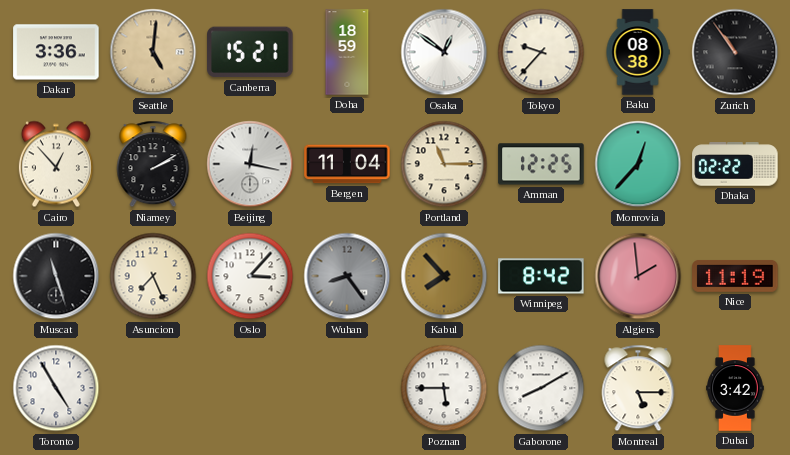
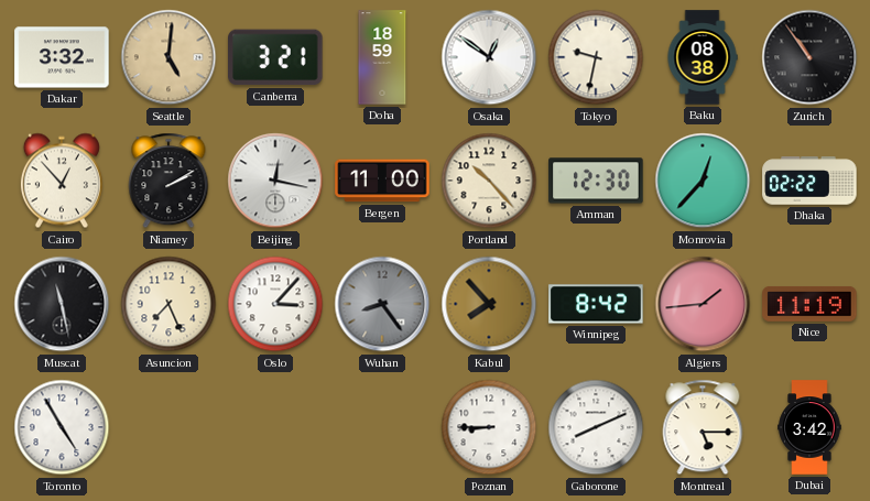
Dakar: 3:36 -> 3:32
Canberra: 15:21 -> 3:21
Tokyo: 9:37 -> 9:32
Bergen: 11:04 -> 11:00
Portland: 11:15 -> 10:23
Amman: 12:25 -> 12:30
Muscat: 11:27 -> 11:28
Algiers: 1:59 -> 1:44
Poznan: 5:45 -> 8:45
Gaborone: 8:10 -> 8:11
